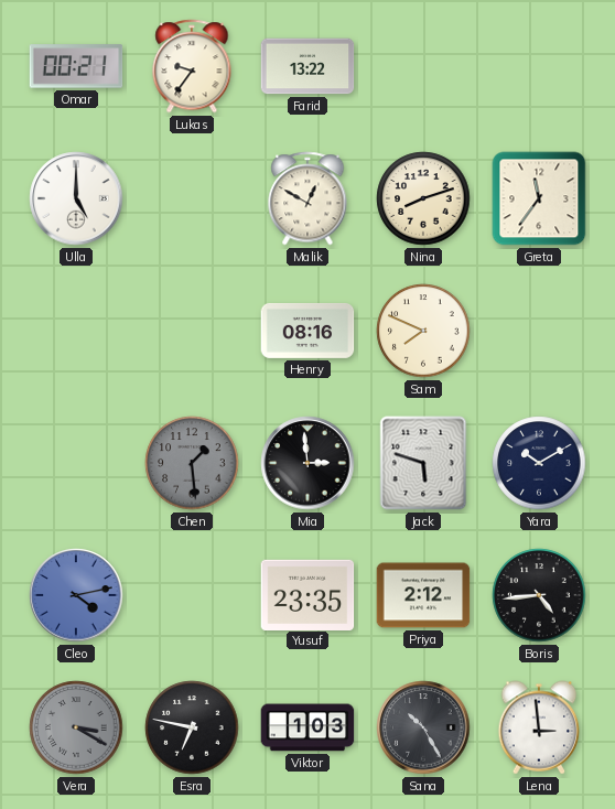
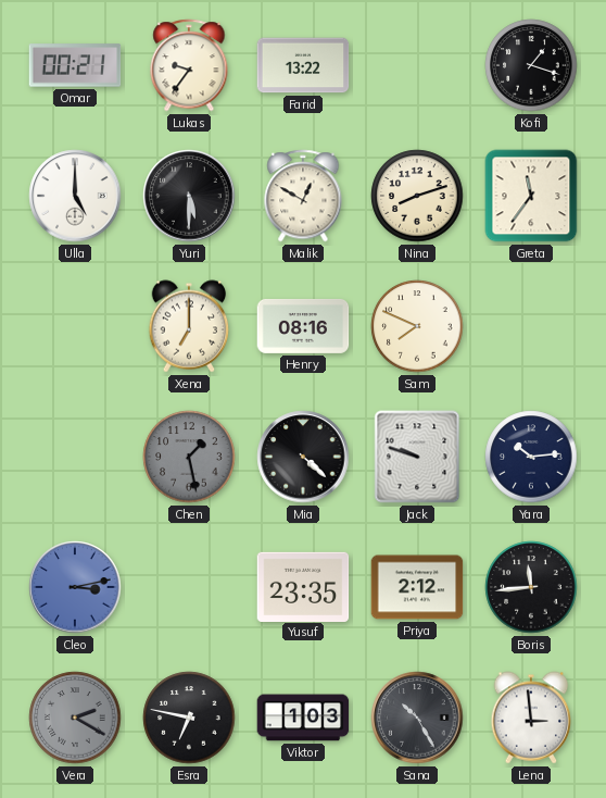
Kofi: none -> 1:18
Yuri: none -> 5:30
Xena: none -> 7:00
Chen: 1:29 -> 1:28
Mia: 2:59 -> 4:22
Jack: 5:48 -> 9:48
Yara: 10:10 -> 10:14
Cleo: 4:13 -> 3:13
Boris: 4:44 -> 11:44
Vera: 3:20 -> 2:20
